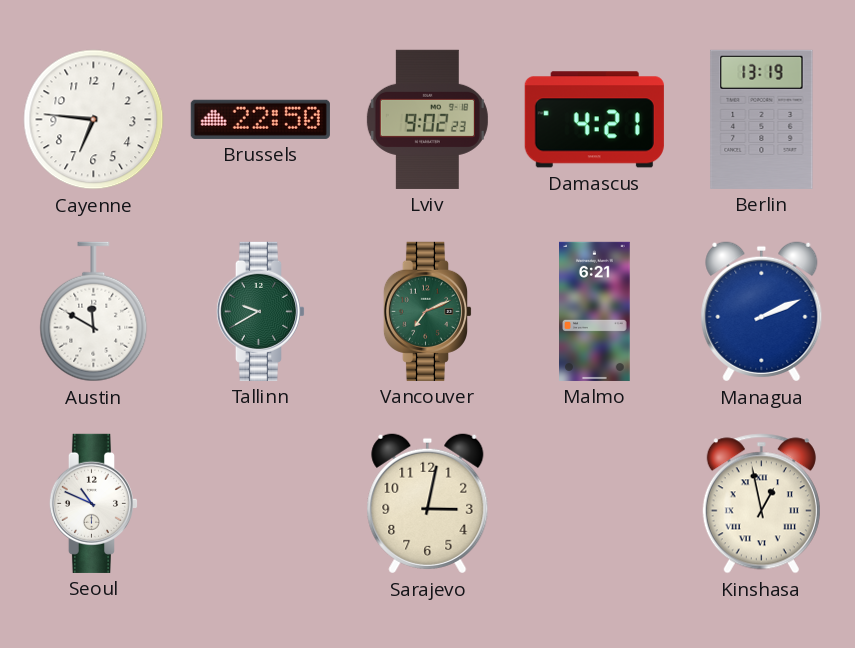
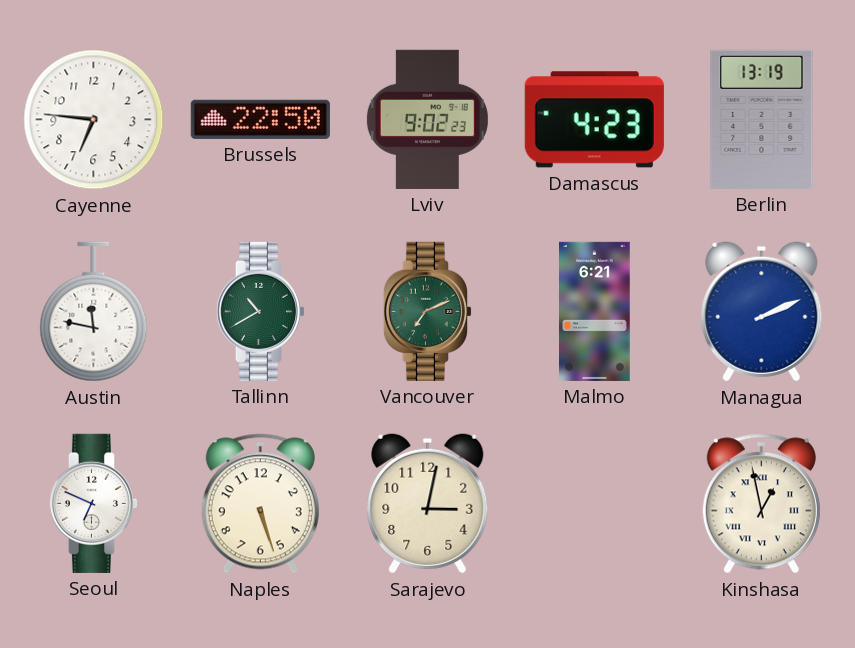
Damascus: 4:21 -> 4:23
Austin: 11:50 -> 11:47
Tallinn: 9:40 -> 10:40
Seoul: 10:49 -> 6:49
Naples: none -> 5:27
